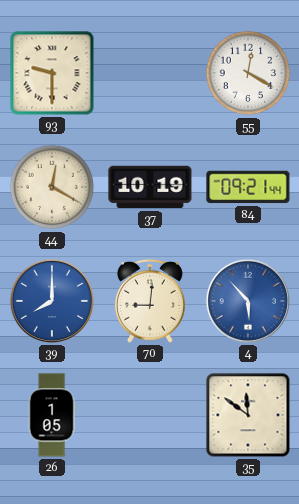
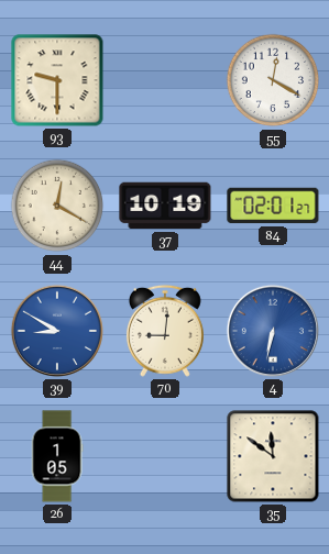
84: 09:21 -> 02:01
39: 8:00 -> 8:50
4: 5:53 -> 6:32
